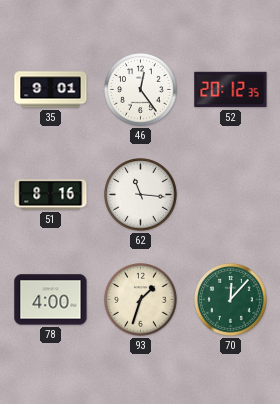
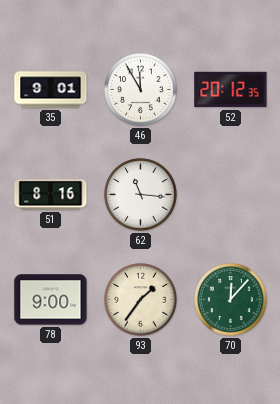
46: 12:24 -> 11:55
78: 4:00 -> 9:00
93: 1:33 -> 1:36
